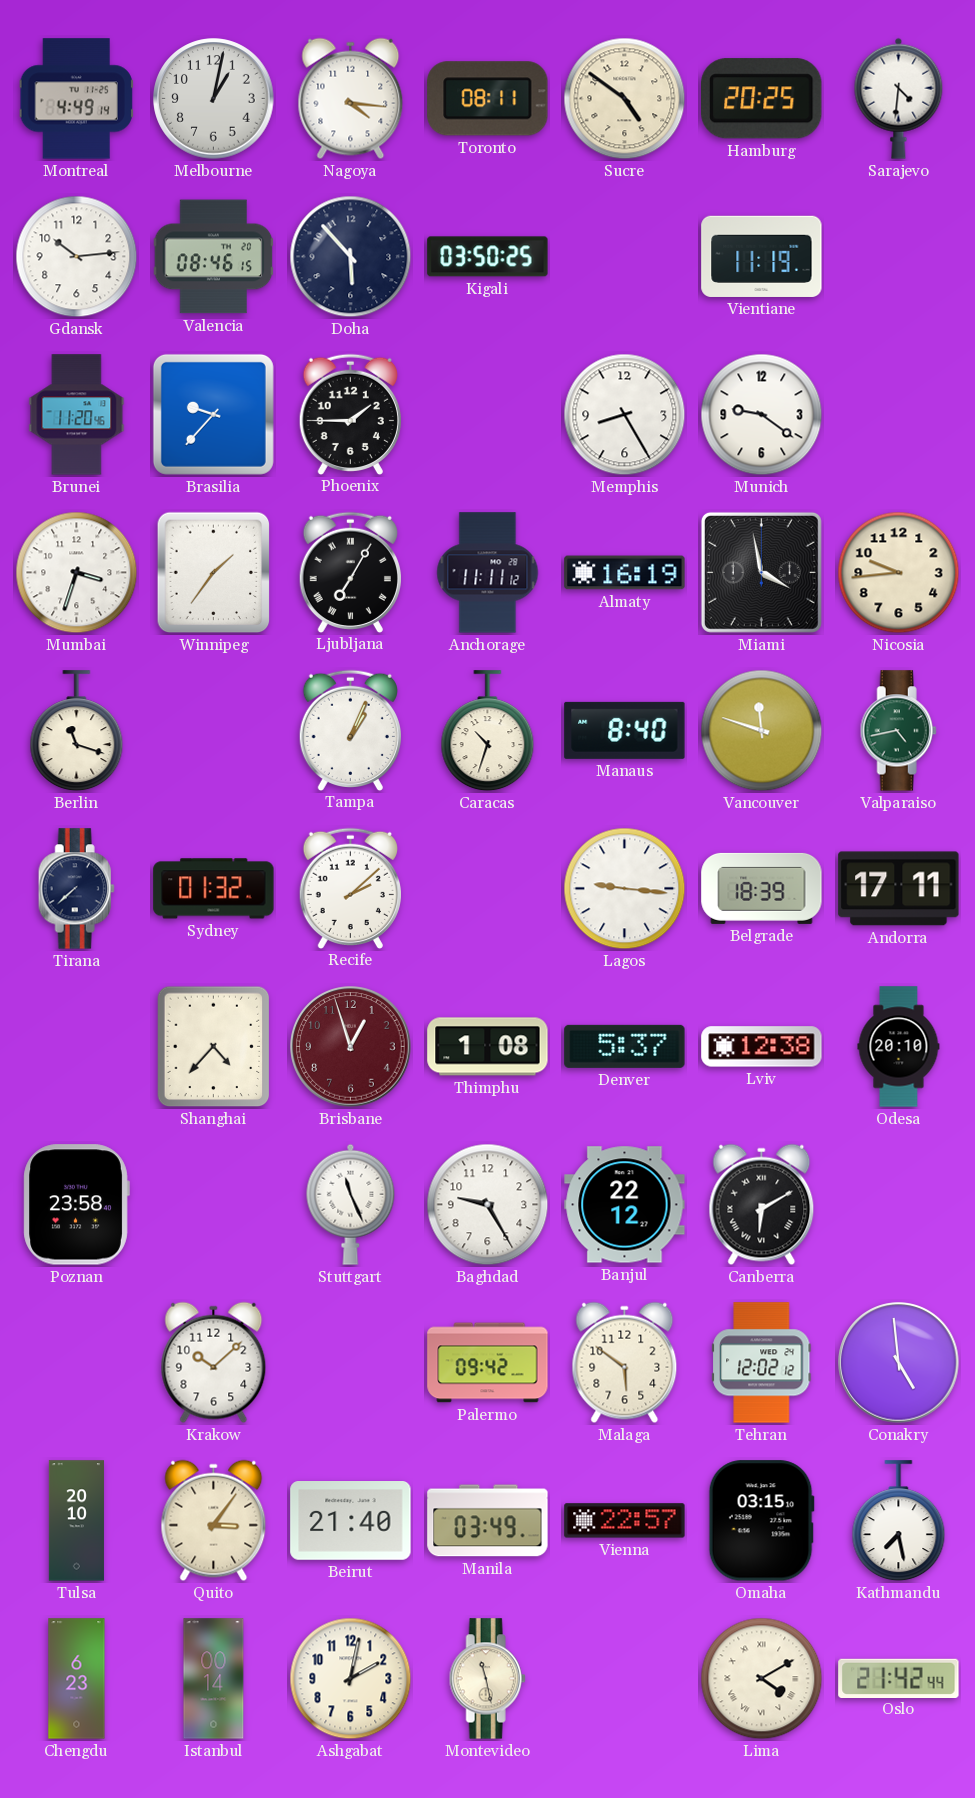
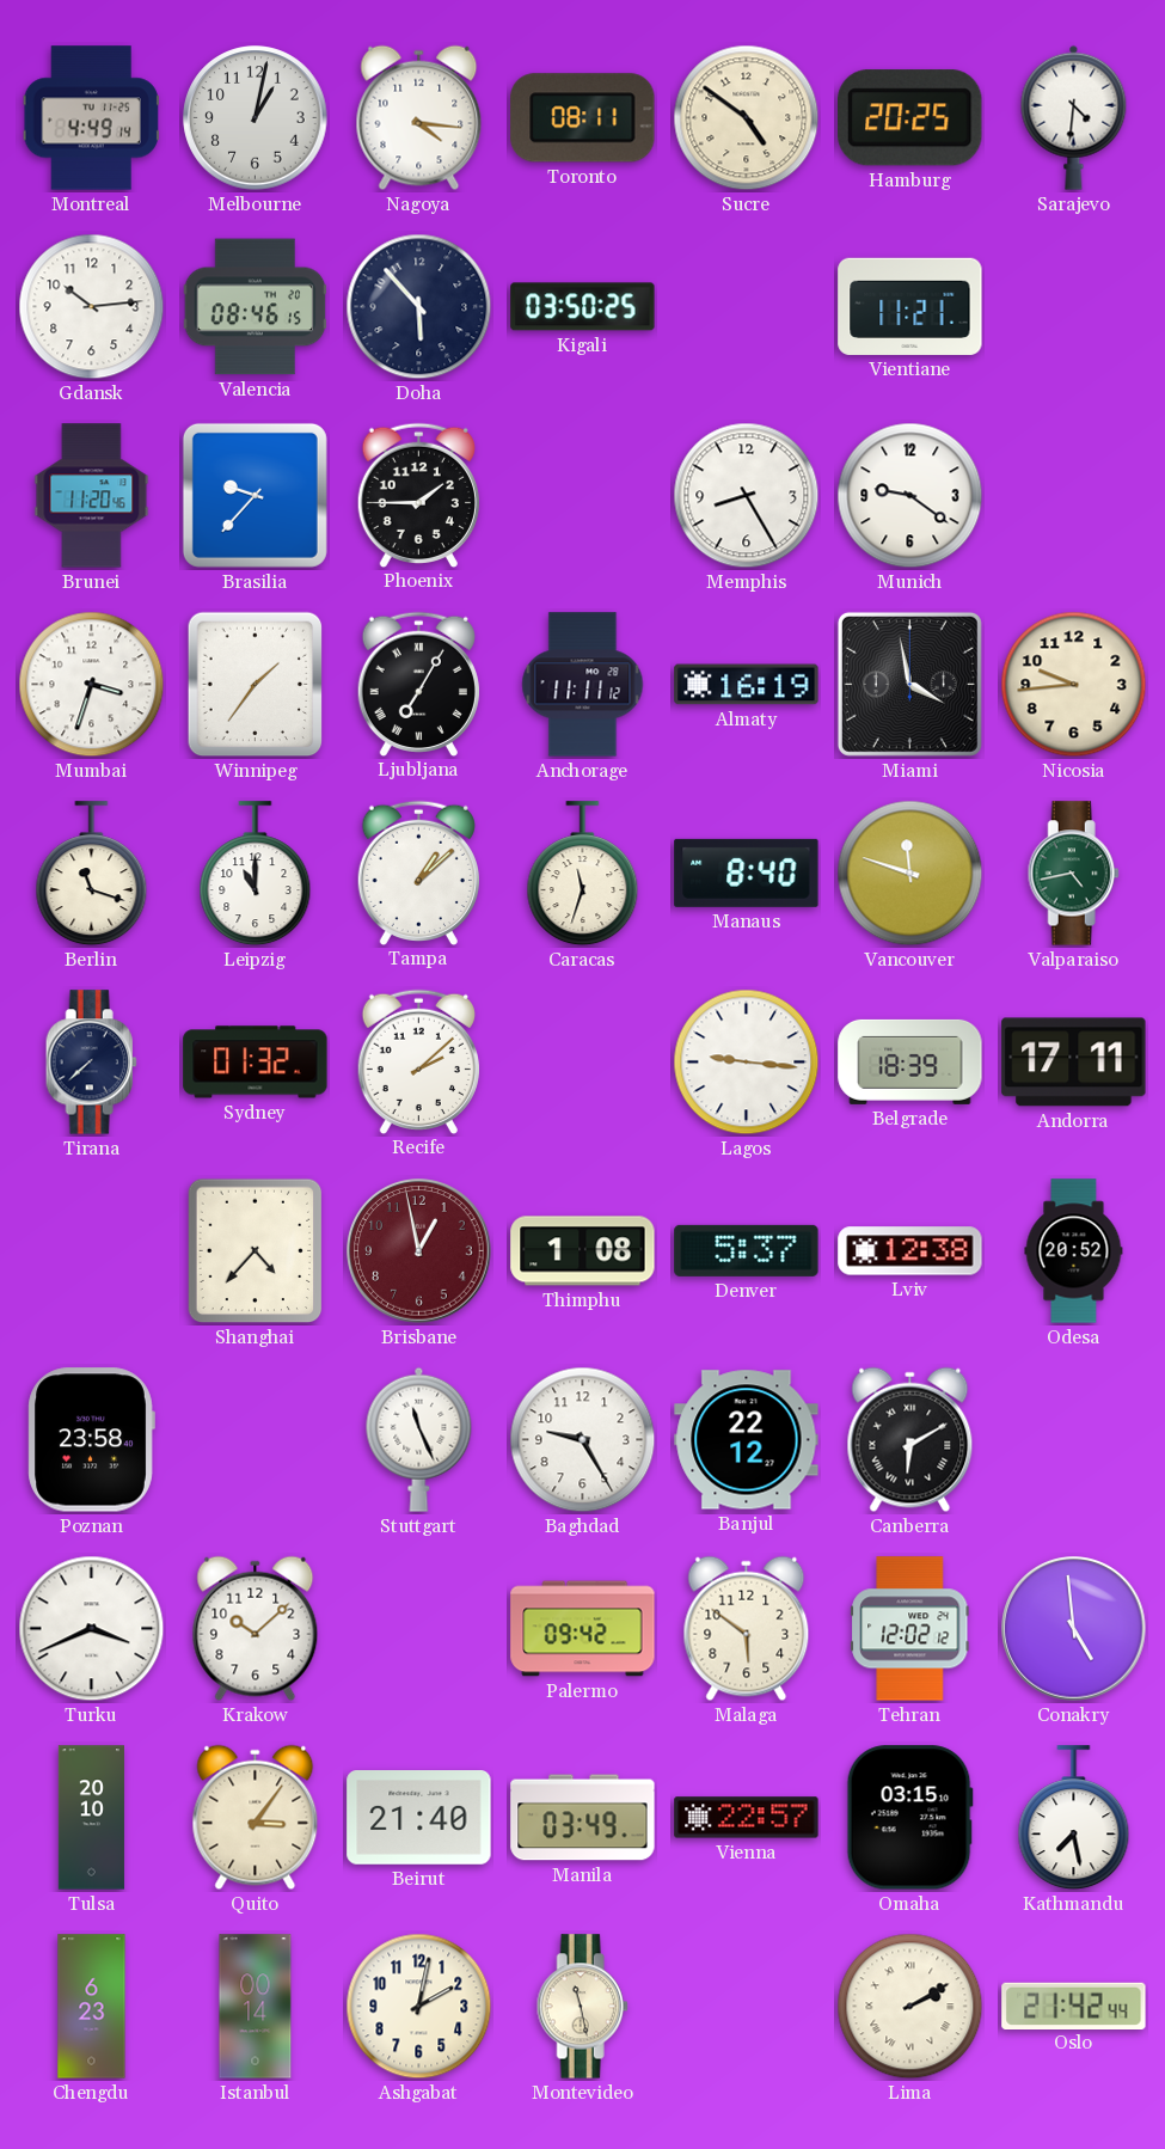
Vientiane: 11:19 -> 11:21
Leipzig: none -> 11:00
Tampa: 1:04 -> 1:08
Caracas: 10:33 -> 11:33
Brisbane: 12:57 -> 12:58
Odesa: 20:10 -> 20:52
Turku: none -> 3:41
Lima: 4:10 -> 2:10
